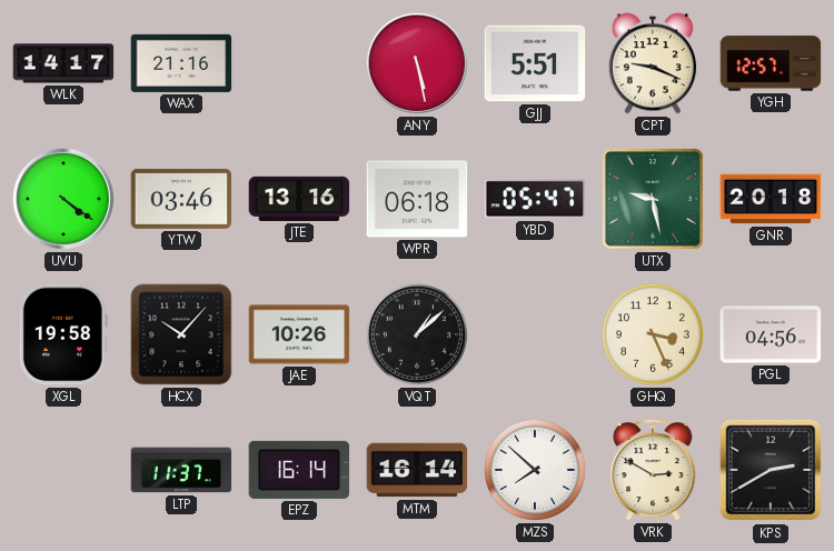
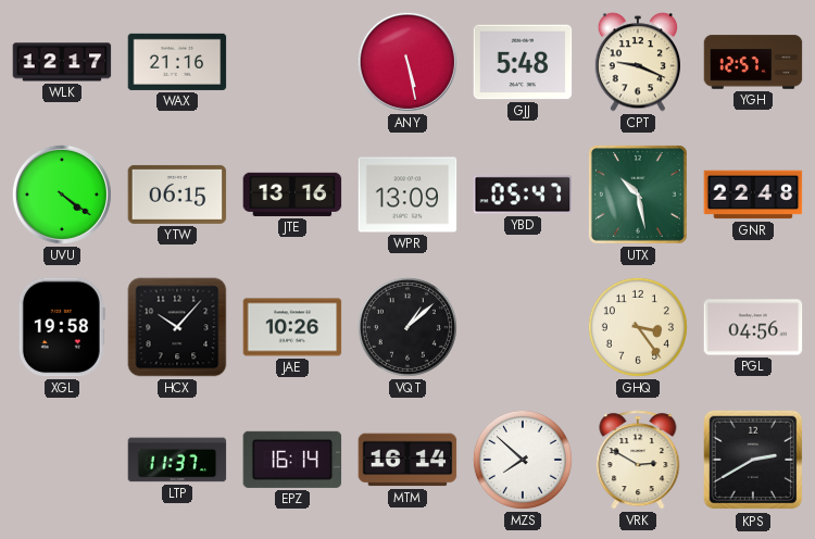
WLK: 14:17 -> 12:17
GJJ: 5:51 -> 5:48
YTW: 03:46 -> 06:15
WPR: 06:18 -> 13:09
UTX: 9:28 -> 10:28
GNR: 20:18 -> 22:48
GHQ: 3:26 -> 3:24
